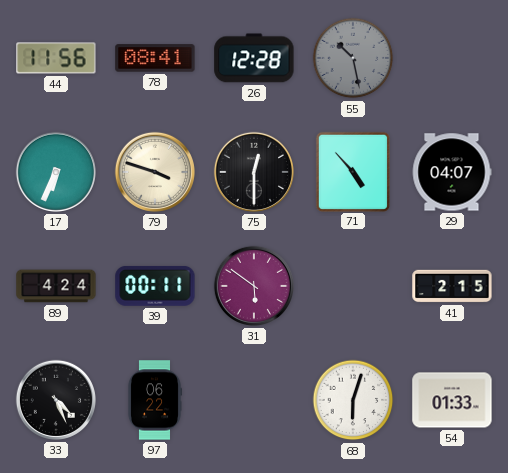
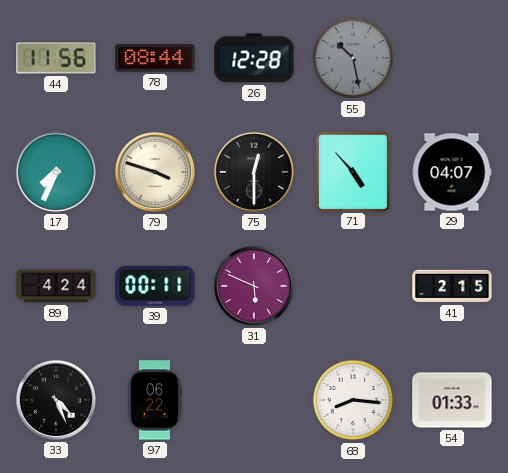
78: 08:41 -> 08:44
17: 6:34 -> 7:34
31: 5:51 -> 5:49
68: 6:03 -> 8:16
